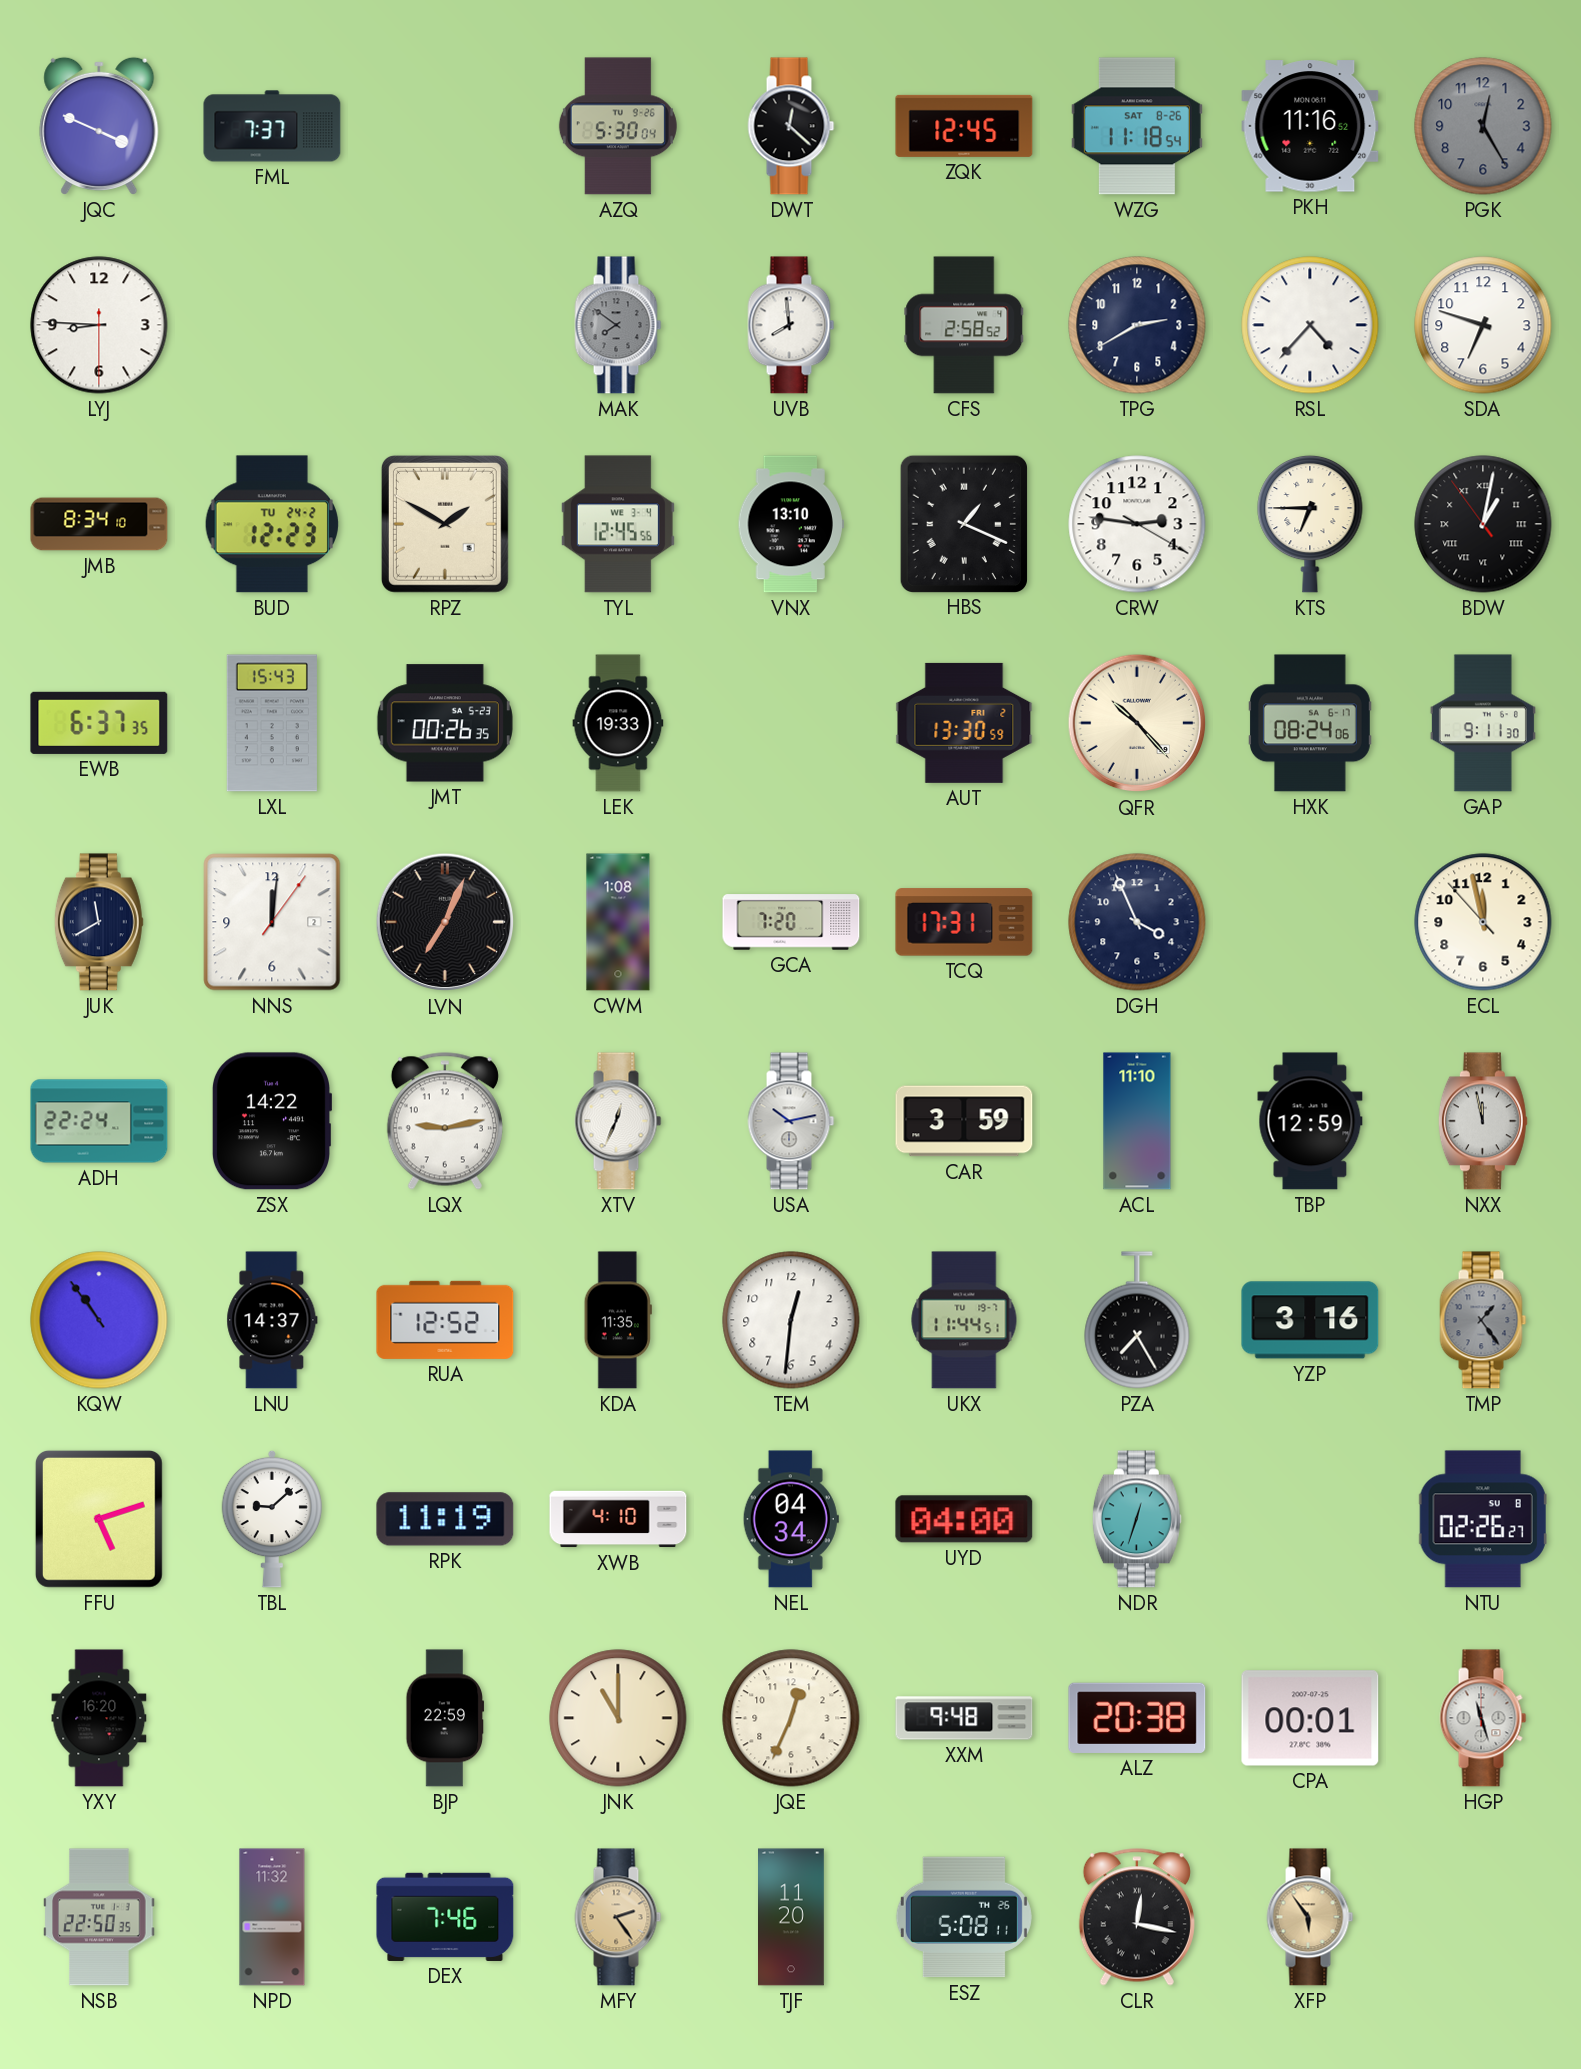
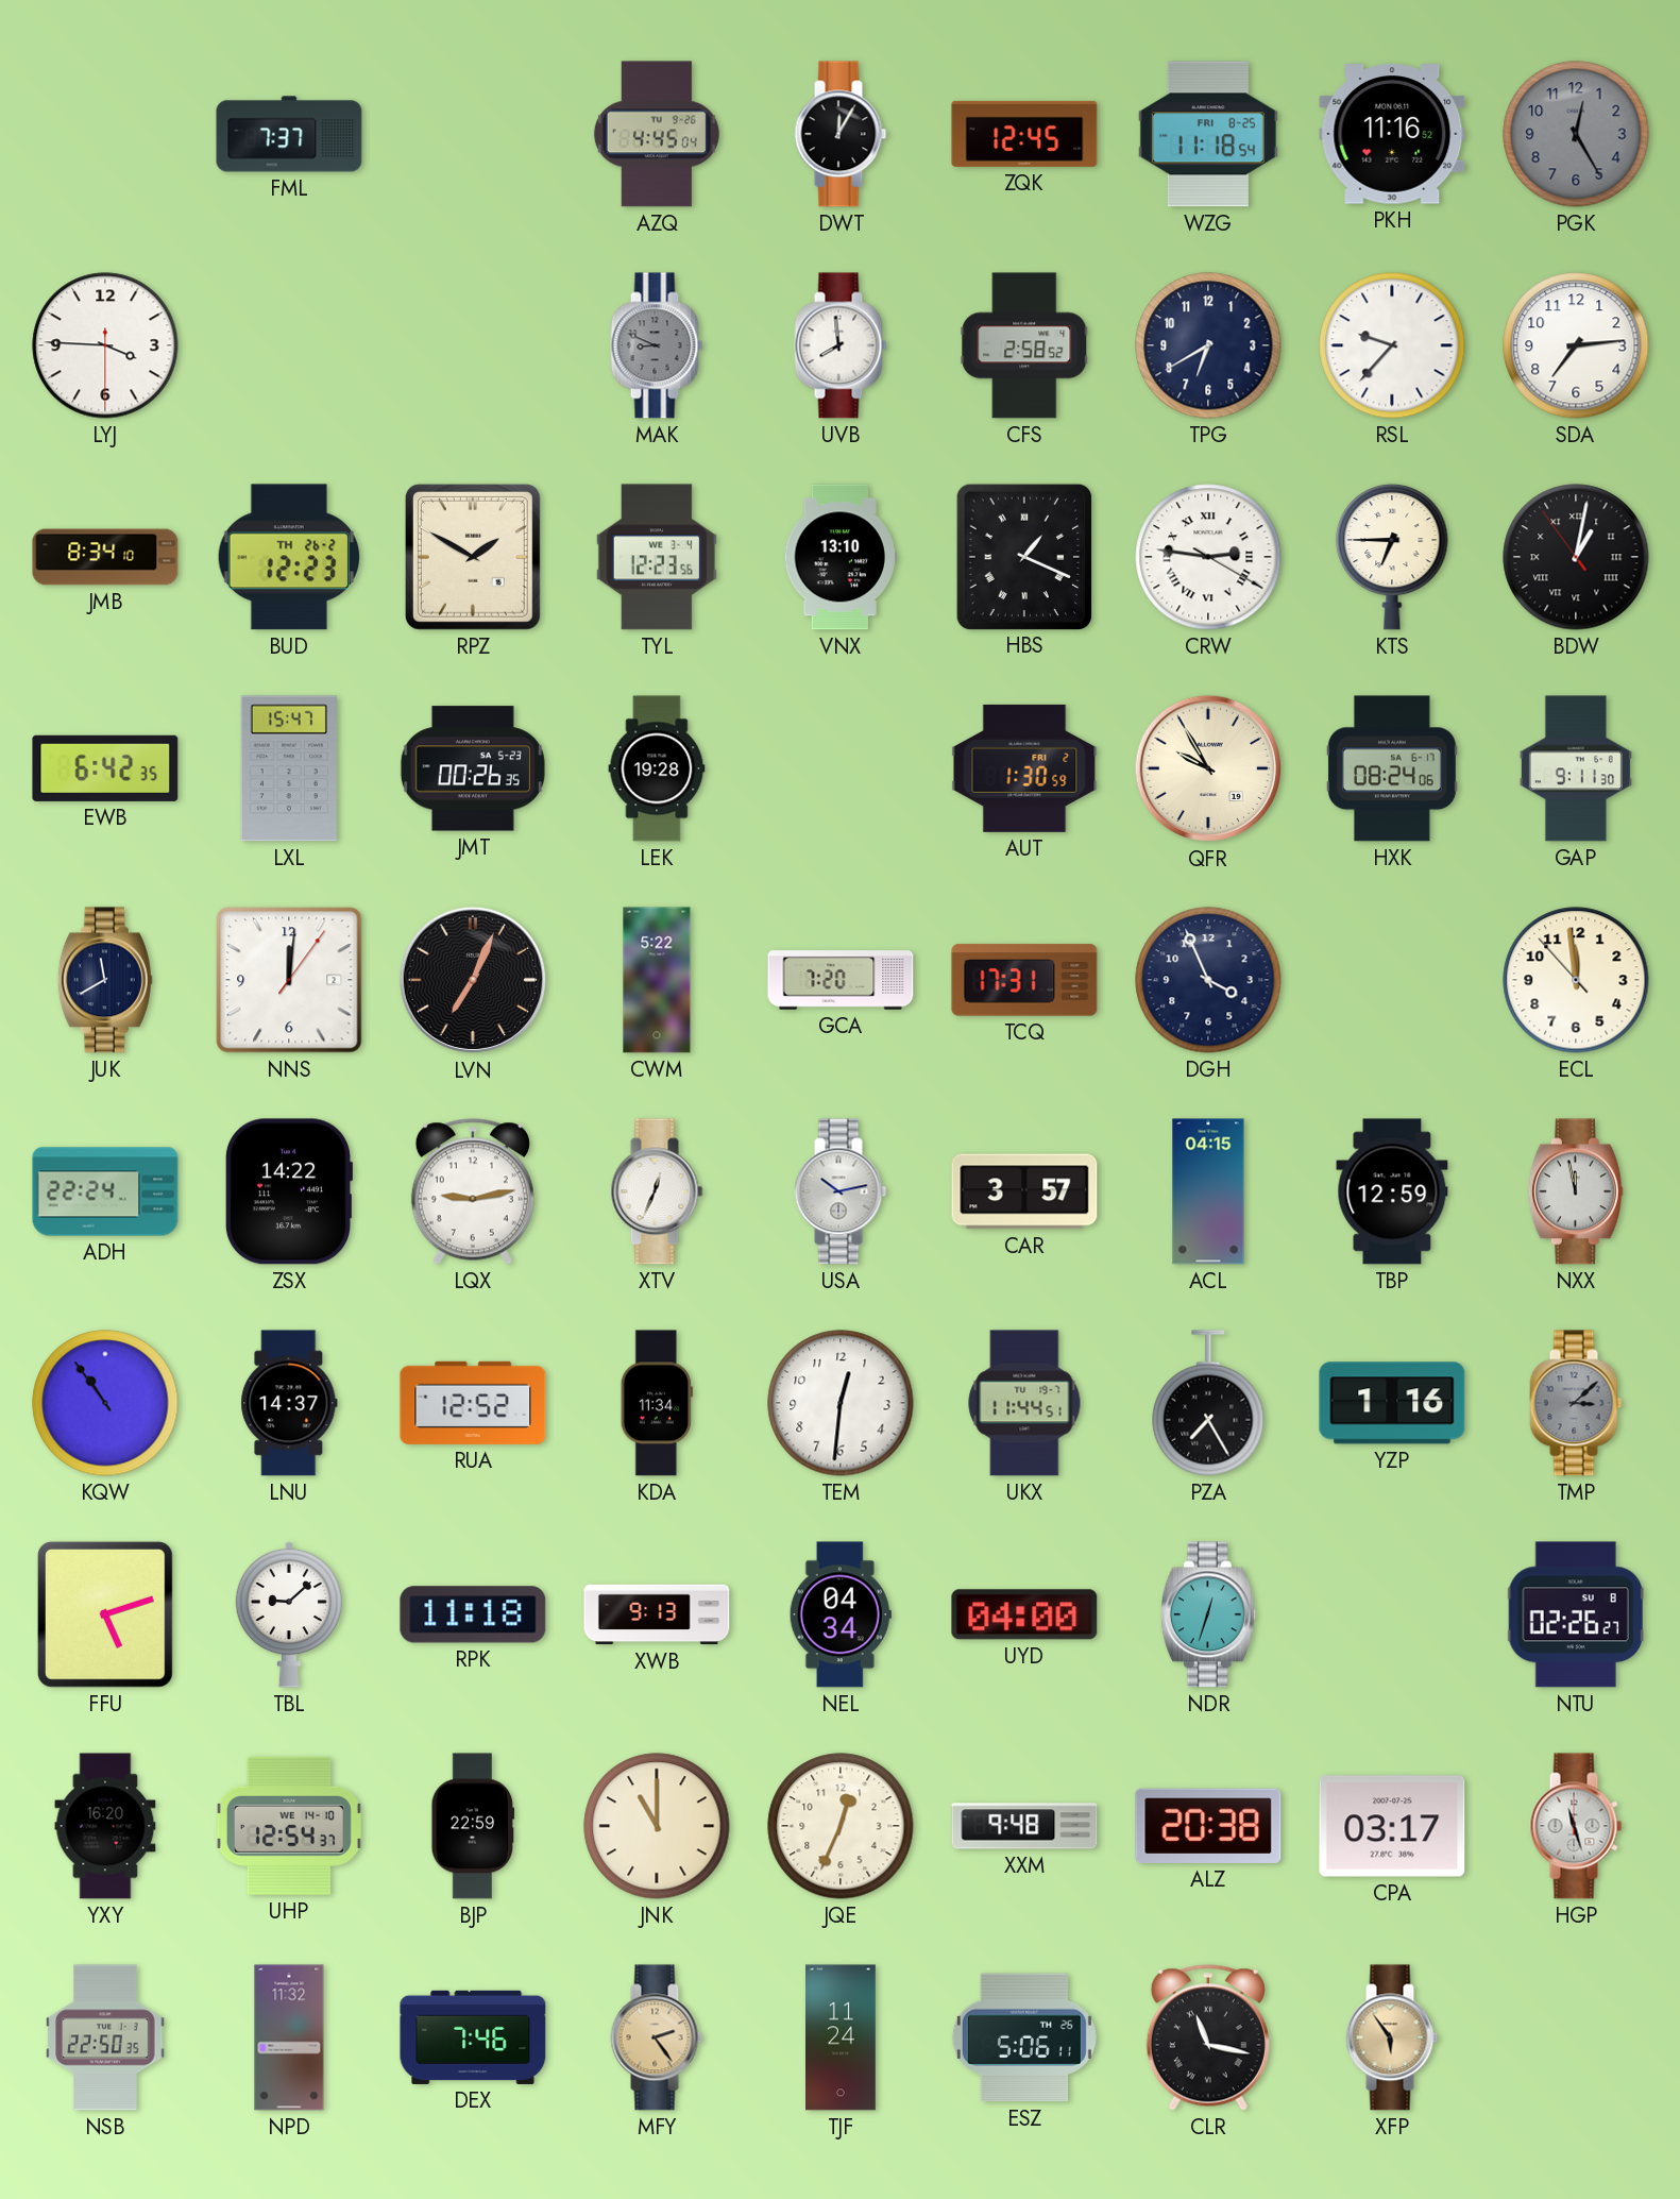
JQC: 3:49 -> none
AZQ: 5:30 -> 4:45
DWT: 12:22 -> 12:05
WZG date: SAT 8-26 -> FRI 8-25
LYJ: 8:45 -> 3:45
MAK: 7:51 -> 8:49
TPG: 2:40 -> 6:40
RSL: 4:37 -> 9:37
SDA: 6:48 -> 7:14
BUD date: TU 24-2 -> TH 26-2
TYL: 12:45 -> 12:23
CRW numerals: Arabic -> Roman
EWB: 6:37 -> 6:42
LXL: 15:43 -> 15:47
LEK: 19:33 -> 19:28
AUT: 13:30 -> 1:30
QFR: 10:23 -> 9:55
CWM: 1:08 -> 5:22
ECL: 11:57 -> 11:58
CAR: 3:59 -> 3:57
ACL: 11:10 -> 04:15
KDA: 11:35 -> 11:34
YZP: 3:16 -> 1:16
TMP: 1:24 -> 3:08
RPK: 11:19 -> 11:18
XWB: 4:10 -> 9:13
UHP: none -> 12:54
CPA: 00:01 -> 03:17
TJF: 11:20 -> 11:24
ESZ: 5:08 -> 5:06
CLR: 12:17 -> 11:17
